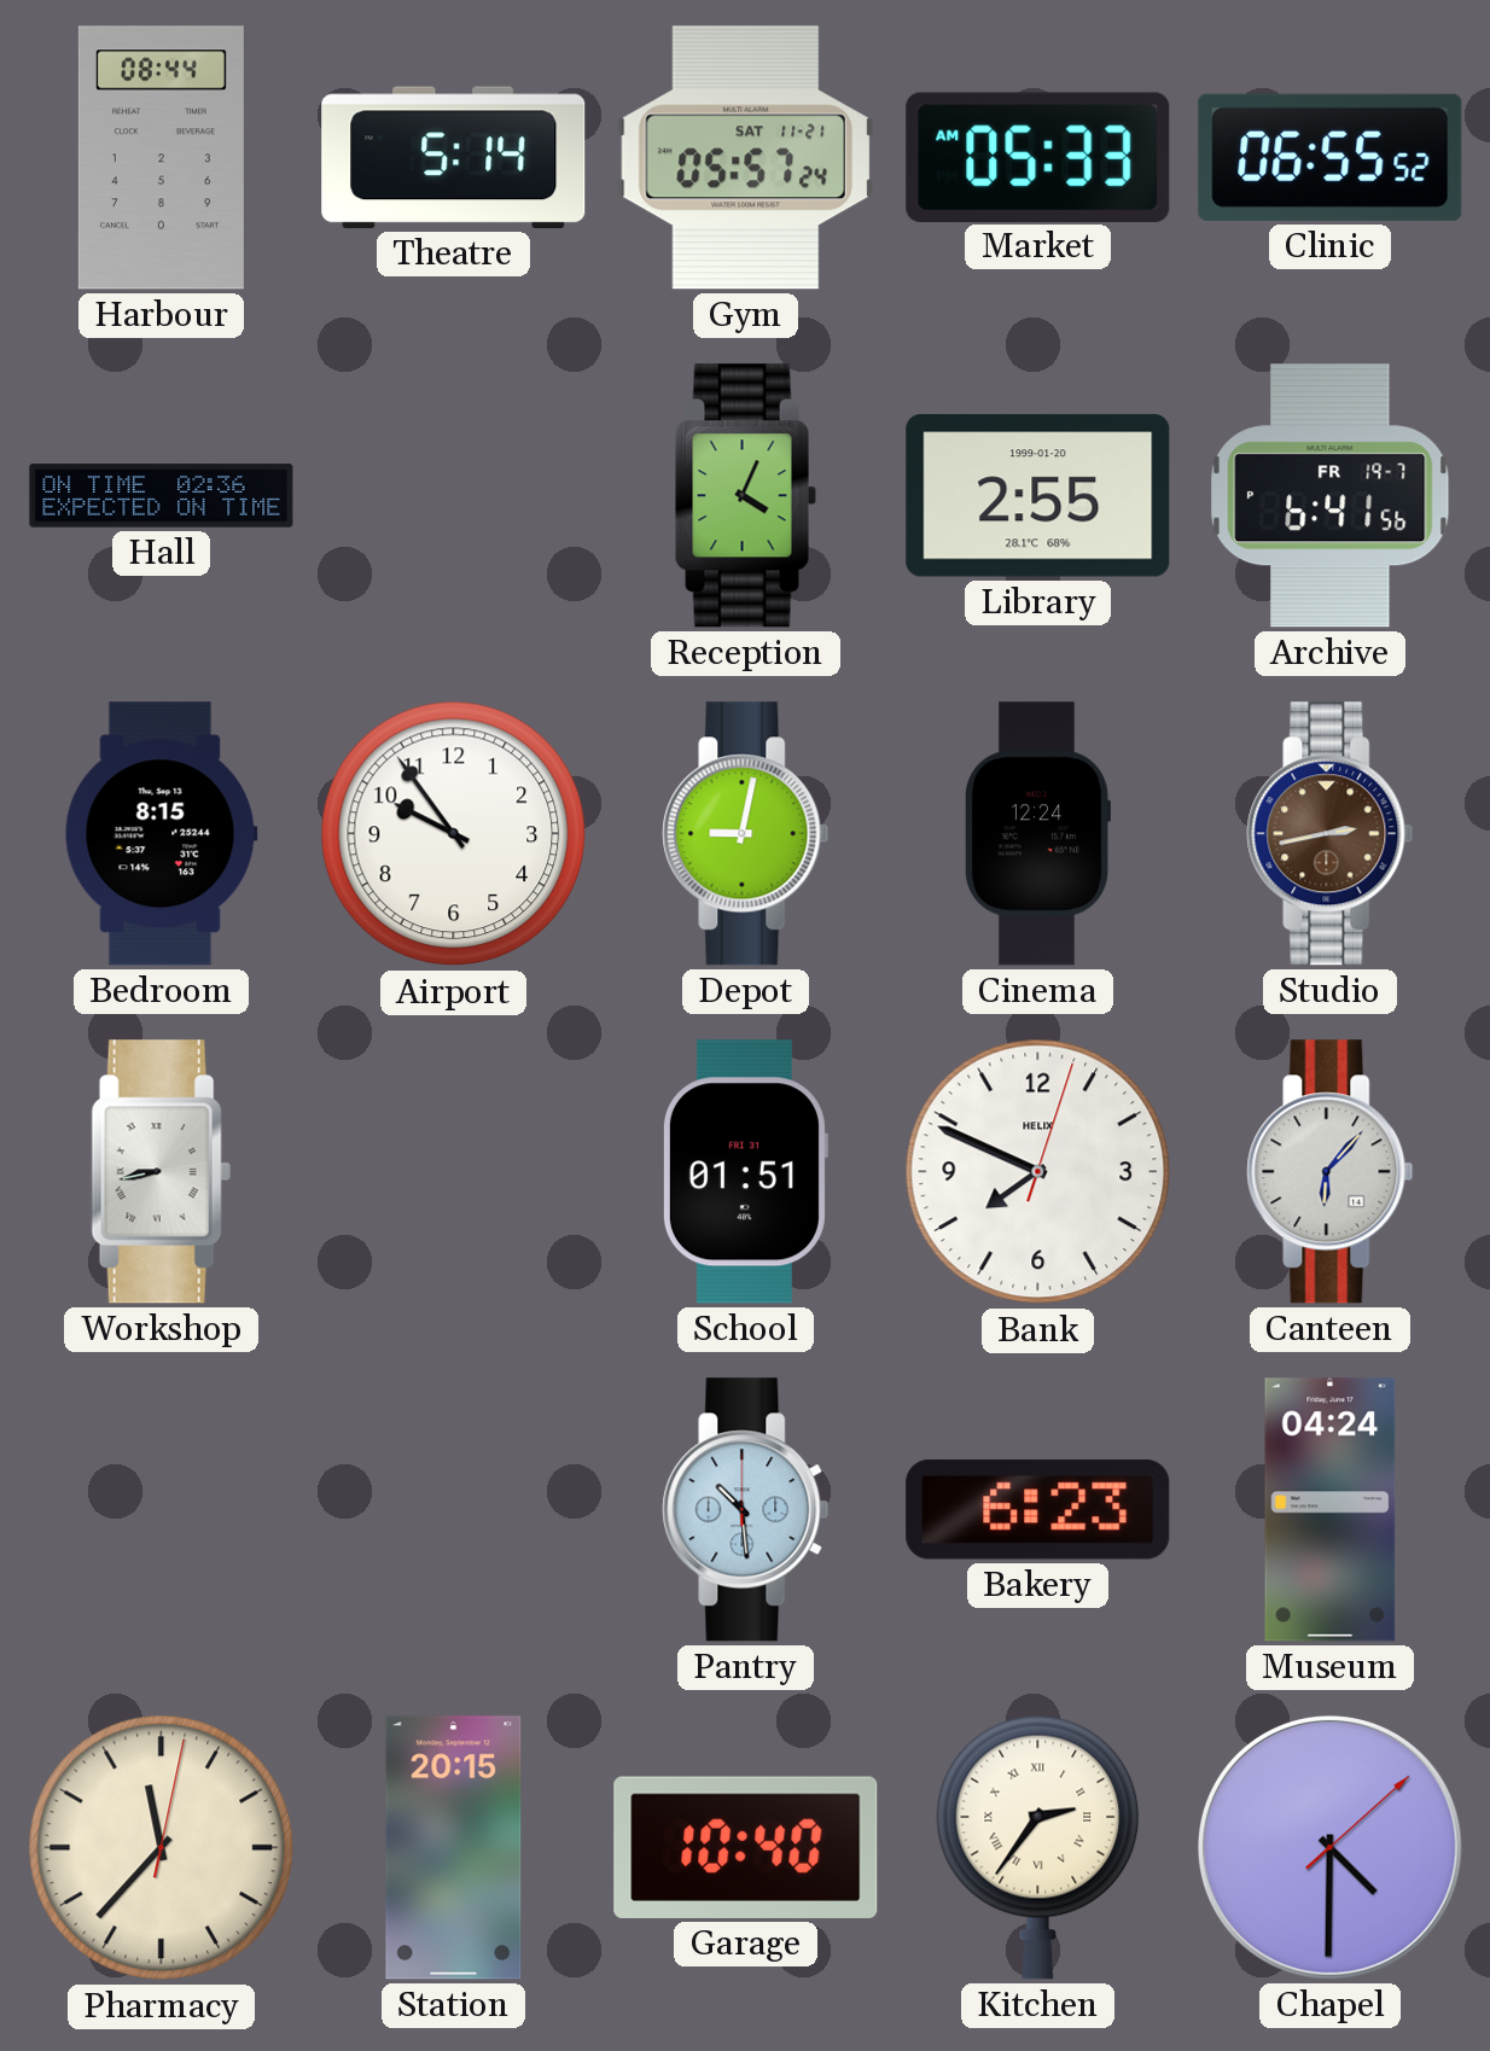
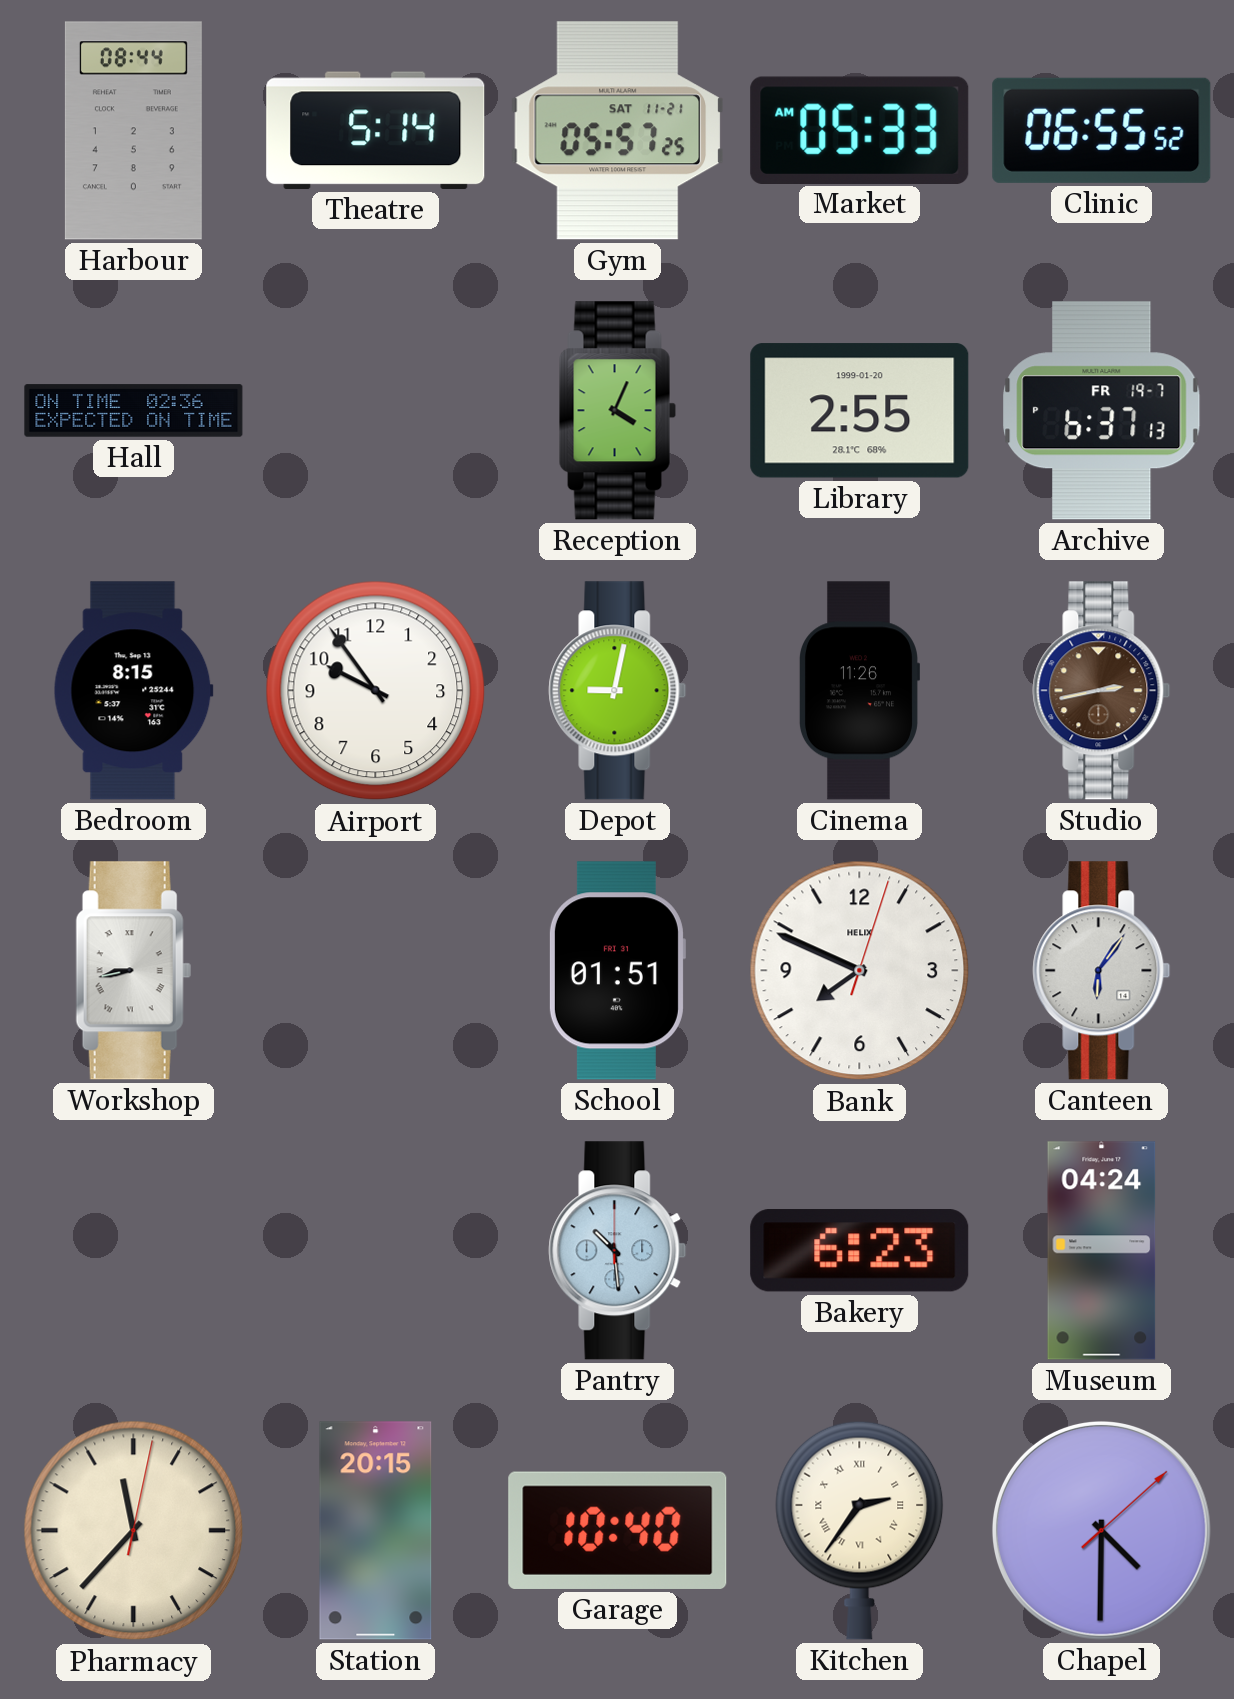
Gym: 05:57:24 -> 05:57:25
Archive: 6:41 -> 6:37
Cinema: 12:24 -> 11:26
Canteen: 6:07 -> 6:06
